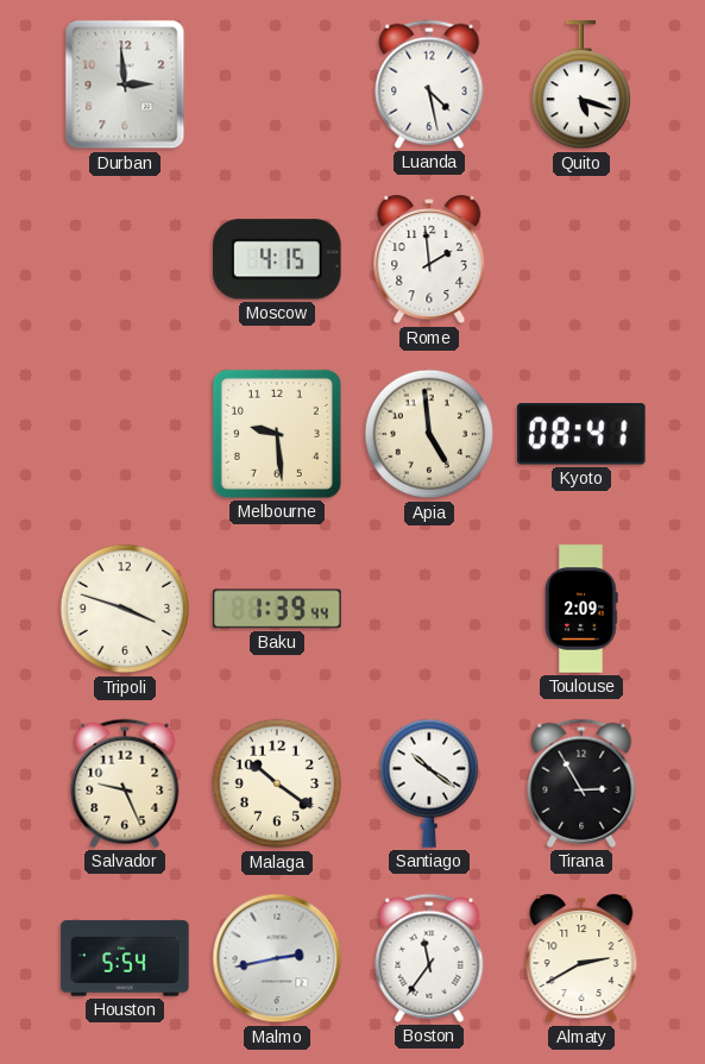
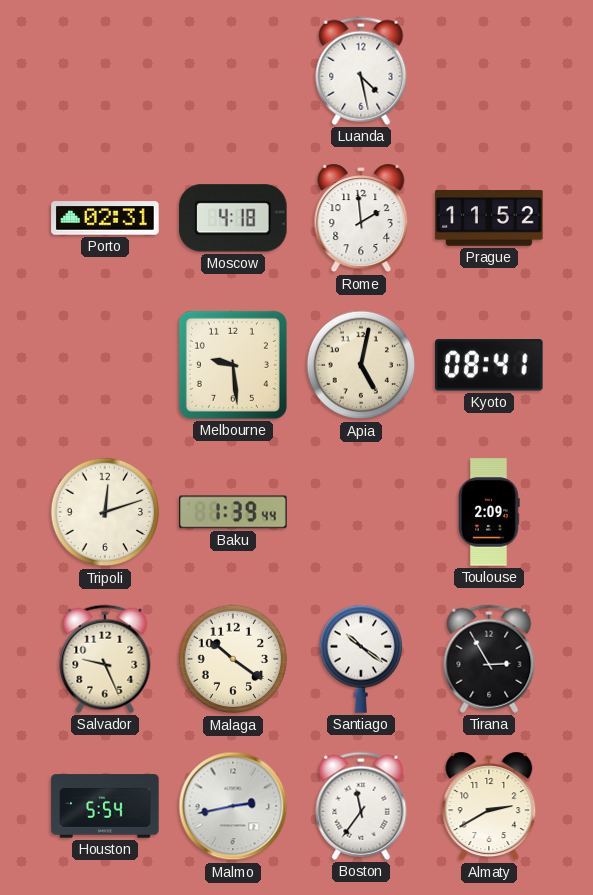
Durban: 2:59 -> none
Quito: 5:18 -> none
Porto: none -> 02:31
Moscow: 4:15 -> 4:18
Prague: none -> 11:52
Apia: 4:59 -> 5:02
Tripoli: 3:48 -> 12:12
